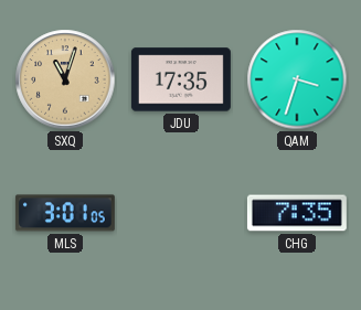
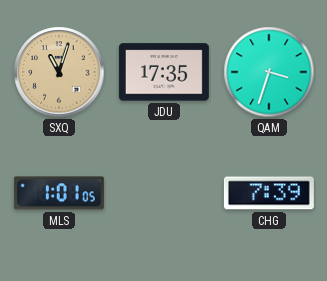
MLS: 3:01 -> 1:01
CHG: 7:35 -> 7:39
